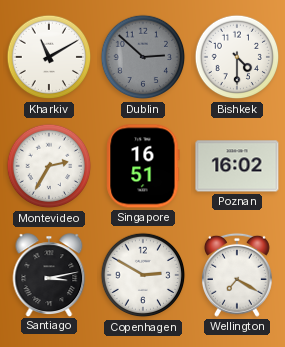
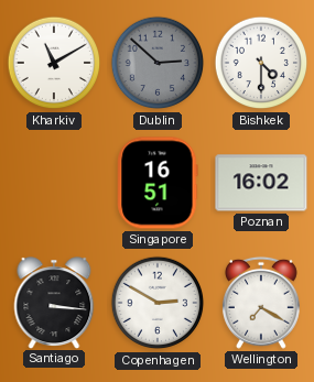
Montevideo: 2:35 -> none
Santiago: 3:13 -> 3:16
